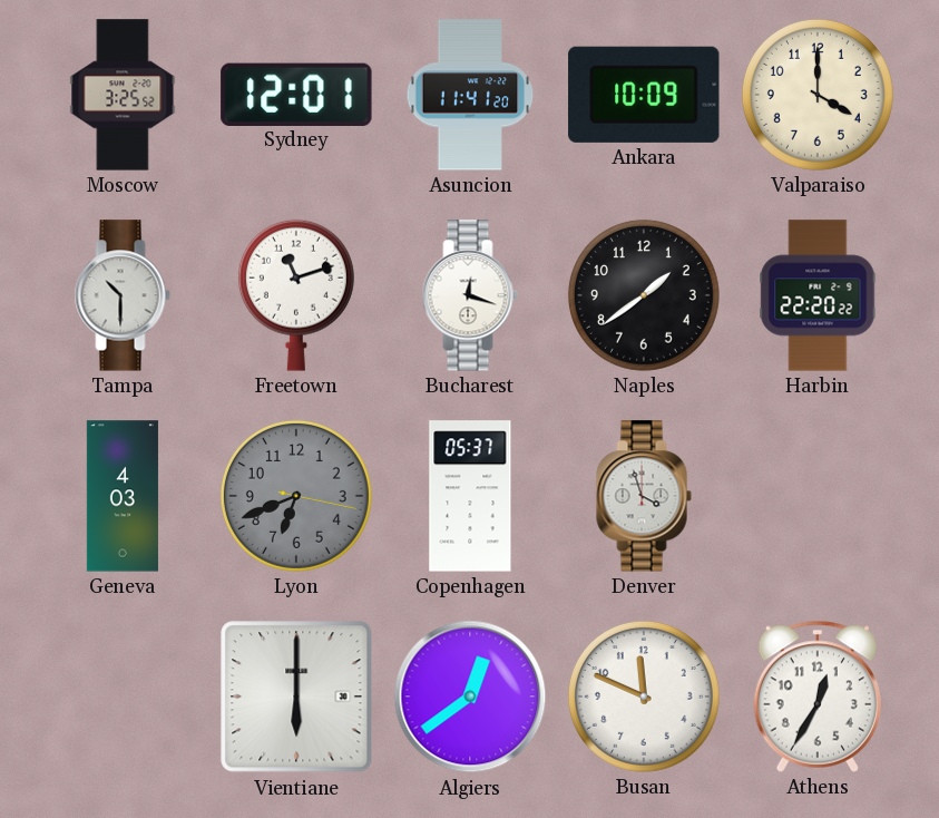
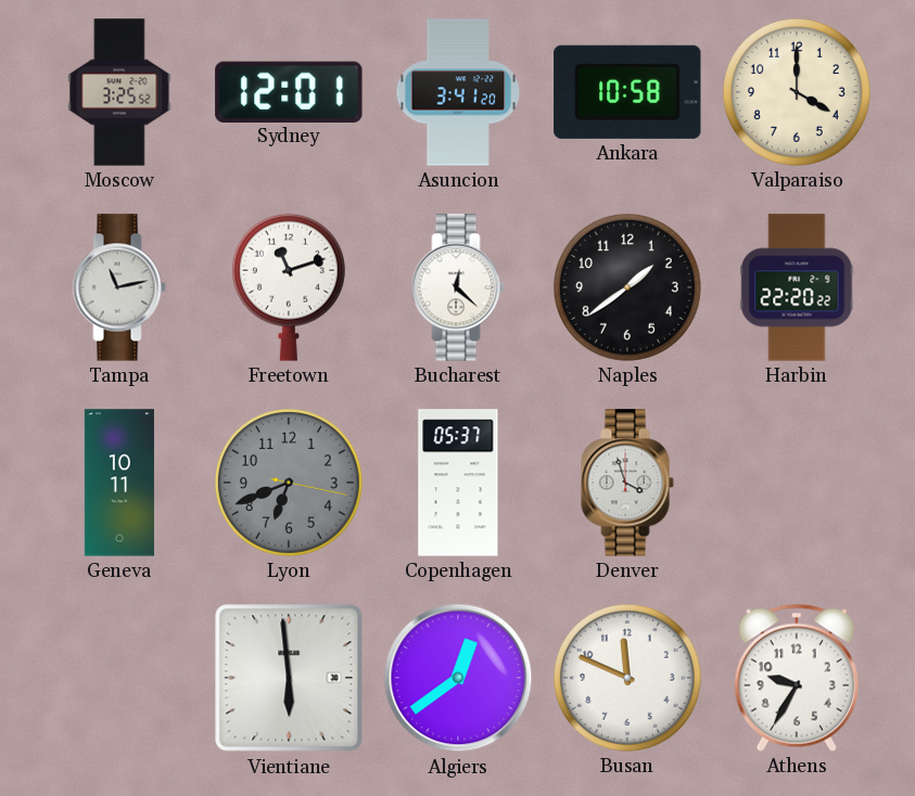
Asuncion: 11:41 -> 3:41
Ankara: 10:09 -> 10:58
Tampa: 10:30 -> 11:13
Bucharest: 12:18 -> 12:22
Geneva: 4:03 -> 10:11
Vientiane: 6:00 -> 5:59
Athens: 12:35 -> 9:35
